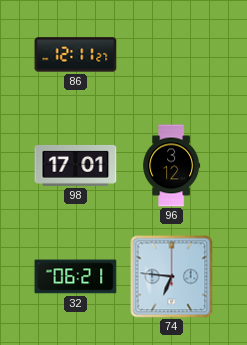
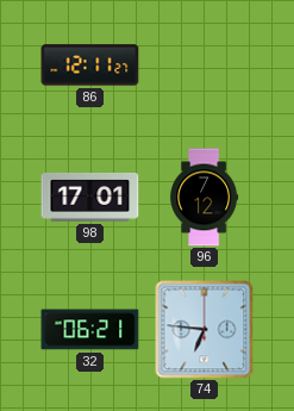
96: 3:12 -> 7:12
